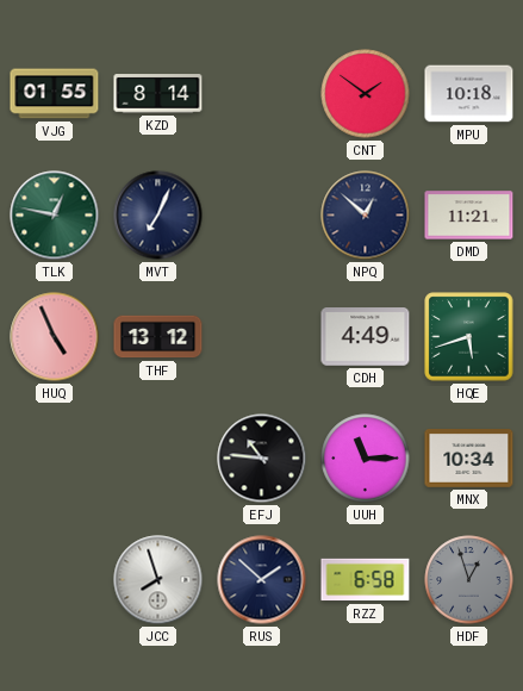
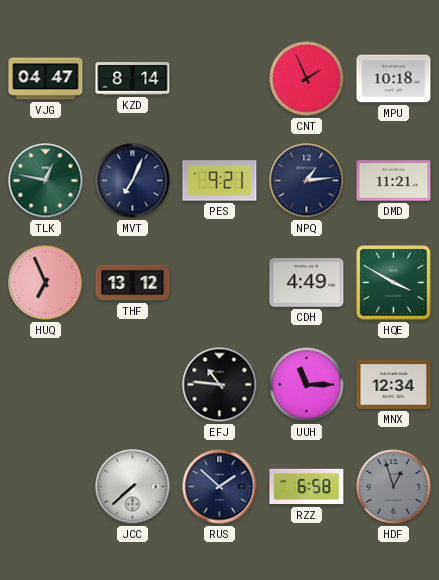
VJG: 01:55 -> 04:47
CNT: 1:51 -> 1:56
PES: none -> 9:21
NPQ: 12:52 -> 1:14
HUQ: 4:56 -> 6:56
HQE: 5:42 -> 3:50
MNX: 10:34 -> 12:34
JCC: 7:57 -> 7:38
